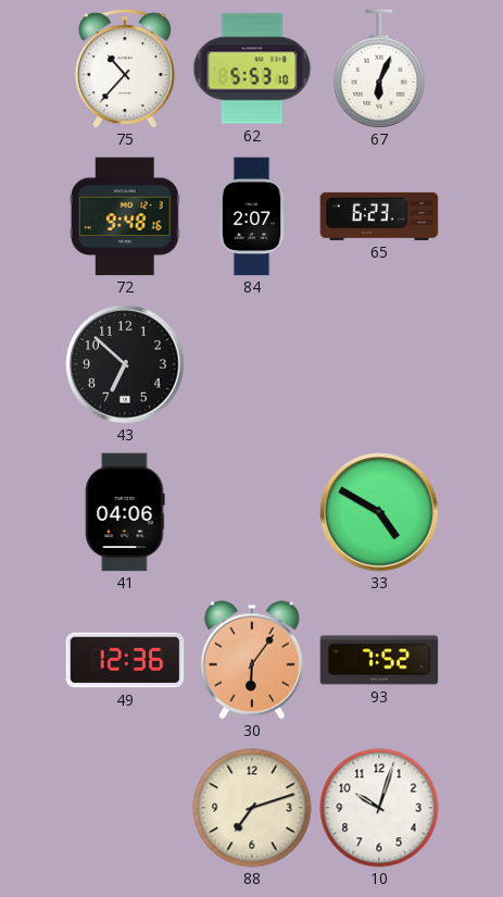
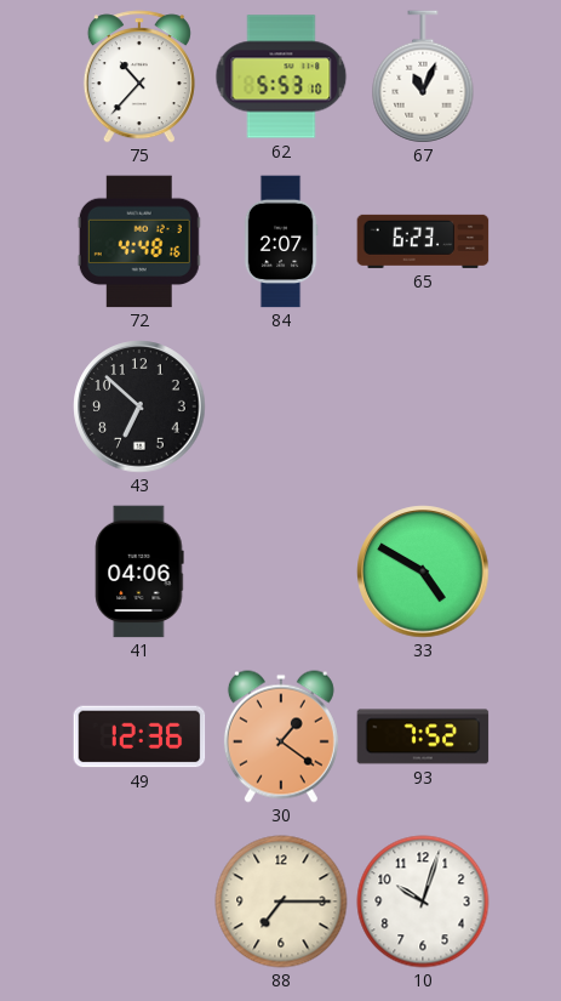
67: 6:04 -> 11:04
72: 9:48 -> 4:48
30: 6:06 -> 1:21
88: 7:12 -> 7:15
